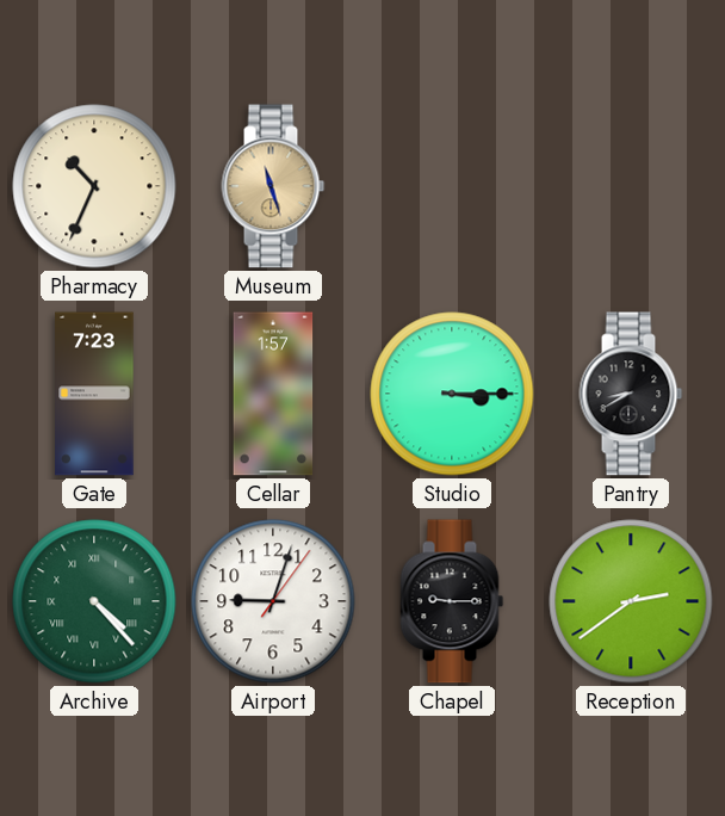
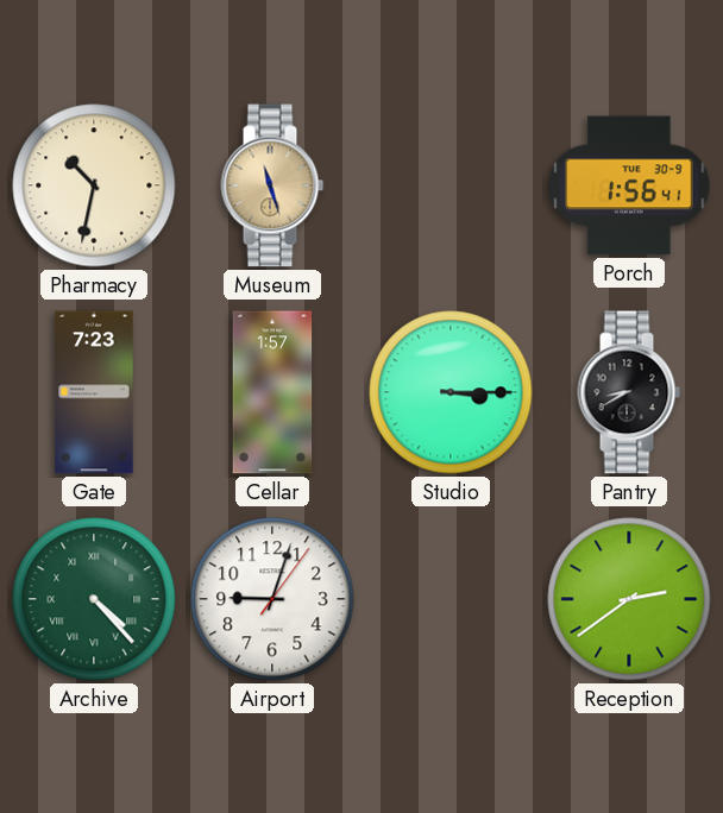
Pharmacy: 10:34 -> 10:32
Porch: none -> 1:56
Chapel: 9:15 -> none
